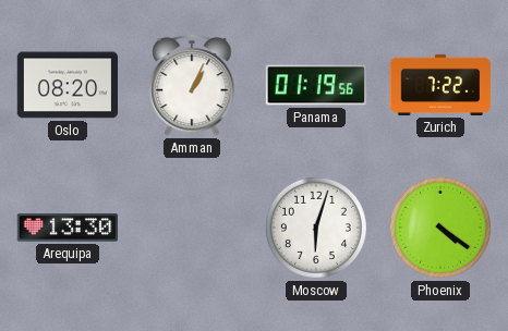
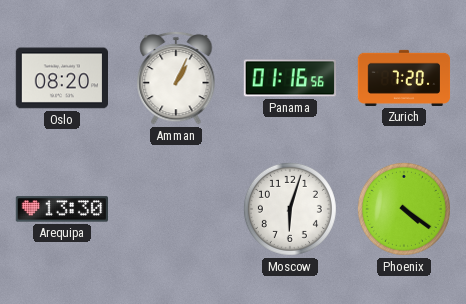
Panama: 01:19 -> 01:16
Zurich: 7:22 -> 7:20
